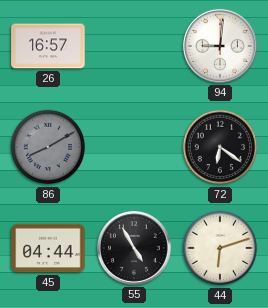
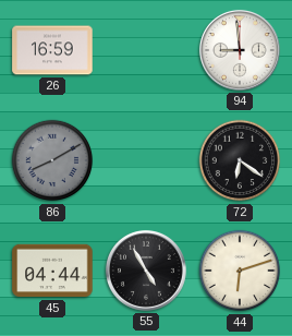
26: 16:57 -> 16:59
94: 9:01 -> 8:59
